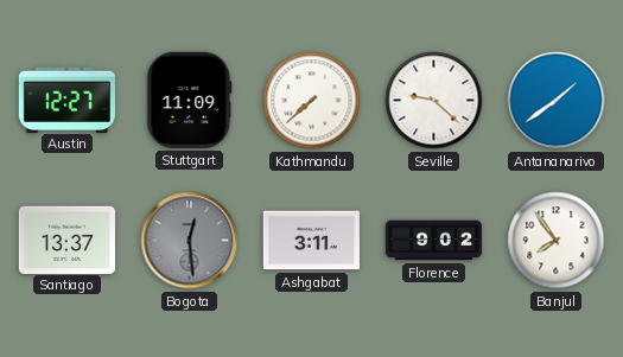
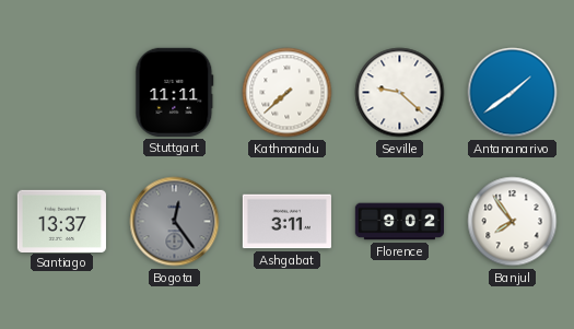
Austin: 12:27 -> none
Stuttgart: 11:09 -> 11:11
Bogota: 12:29 -> 12:24
